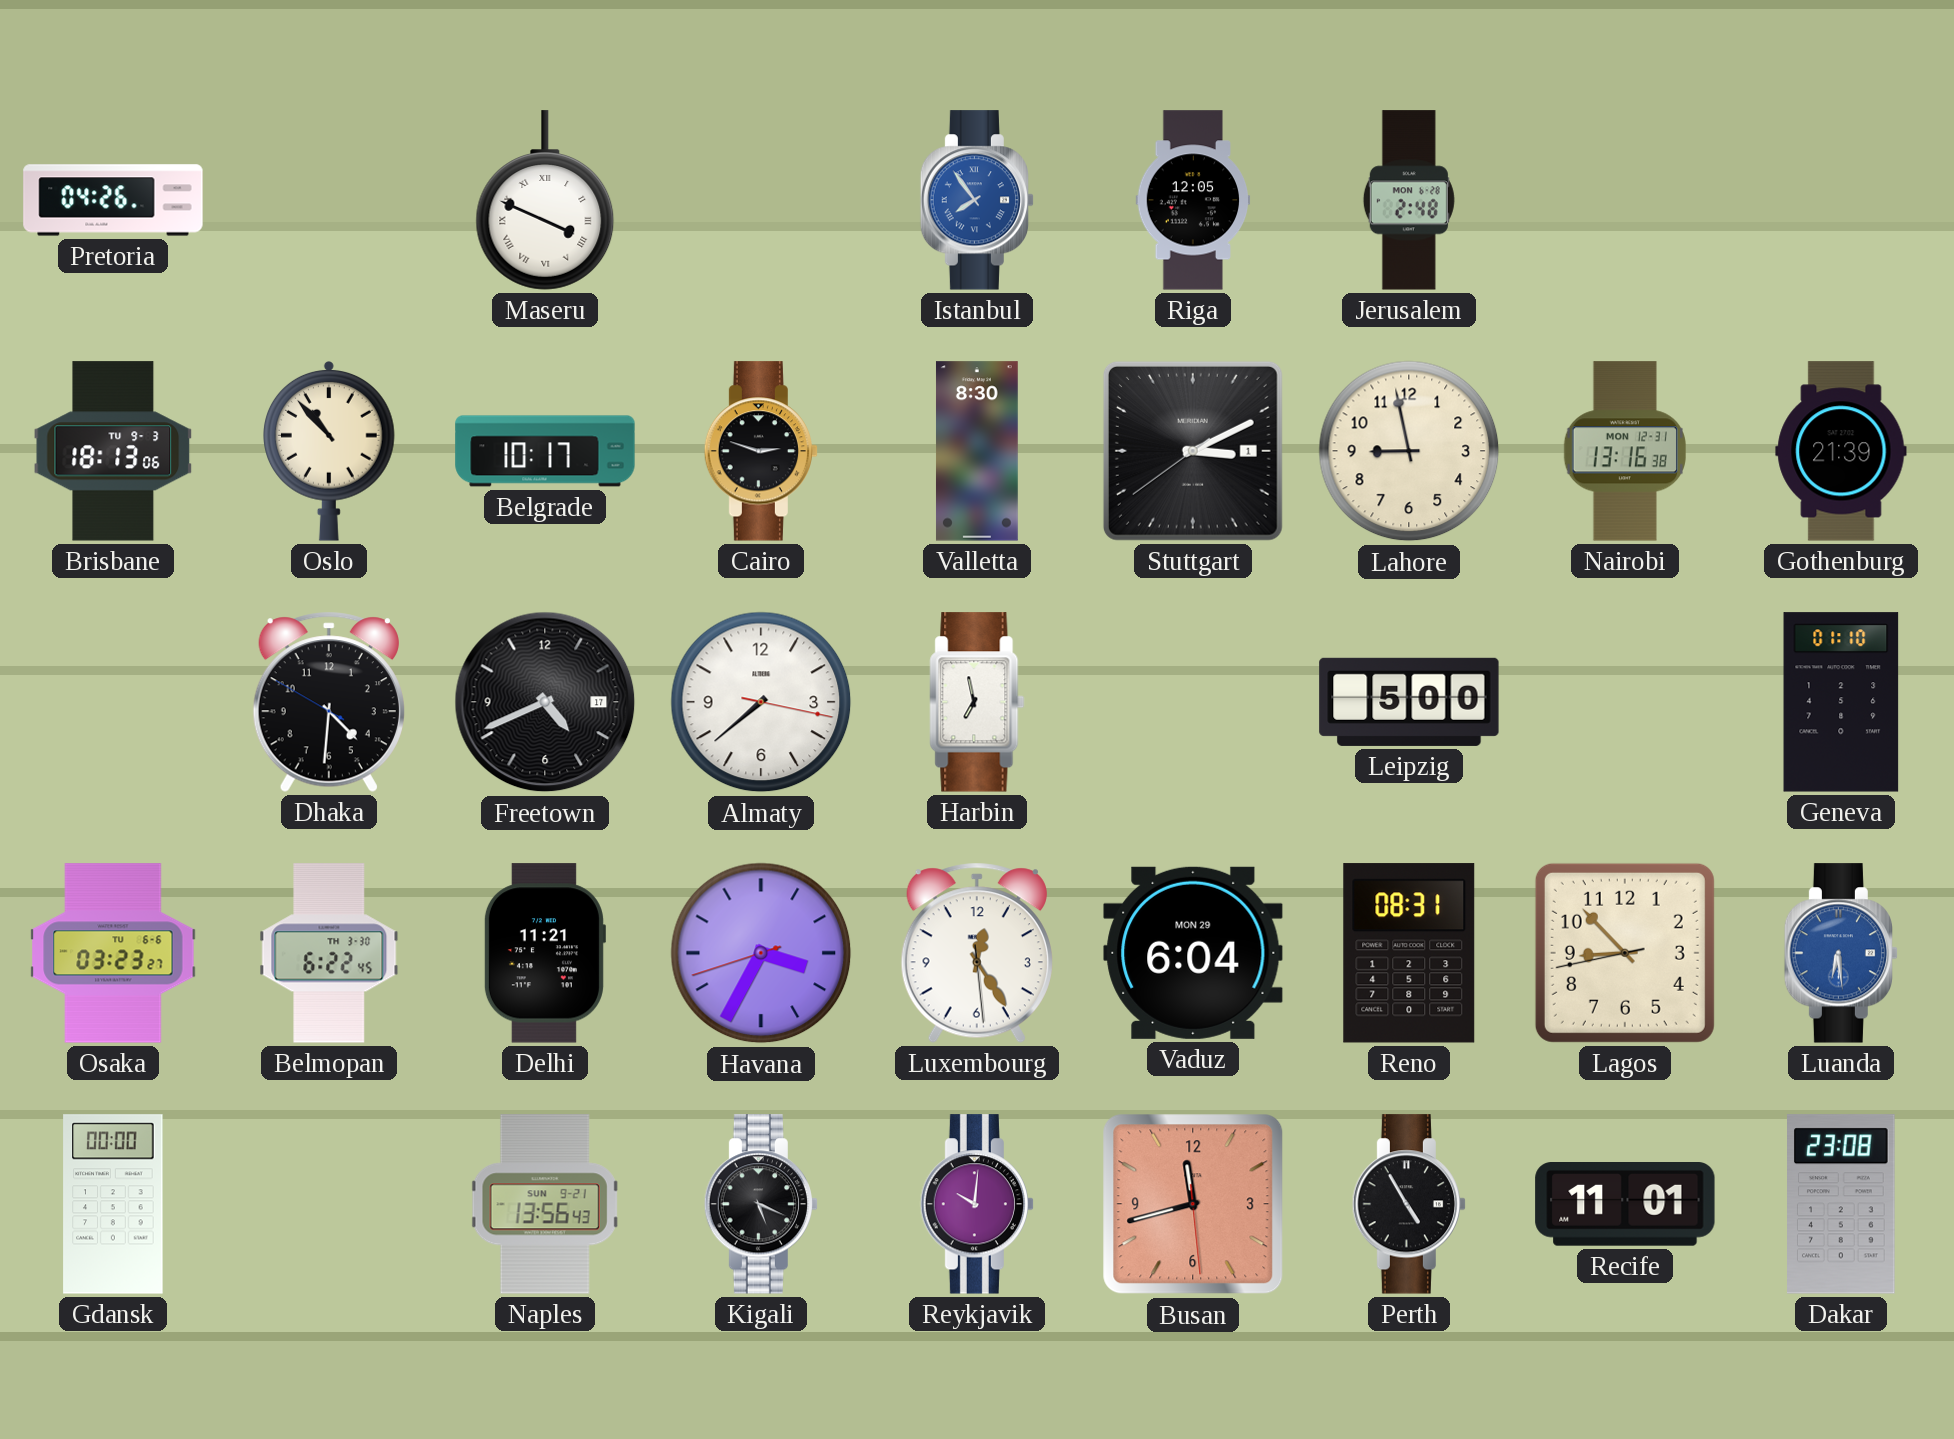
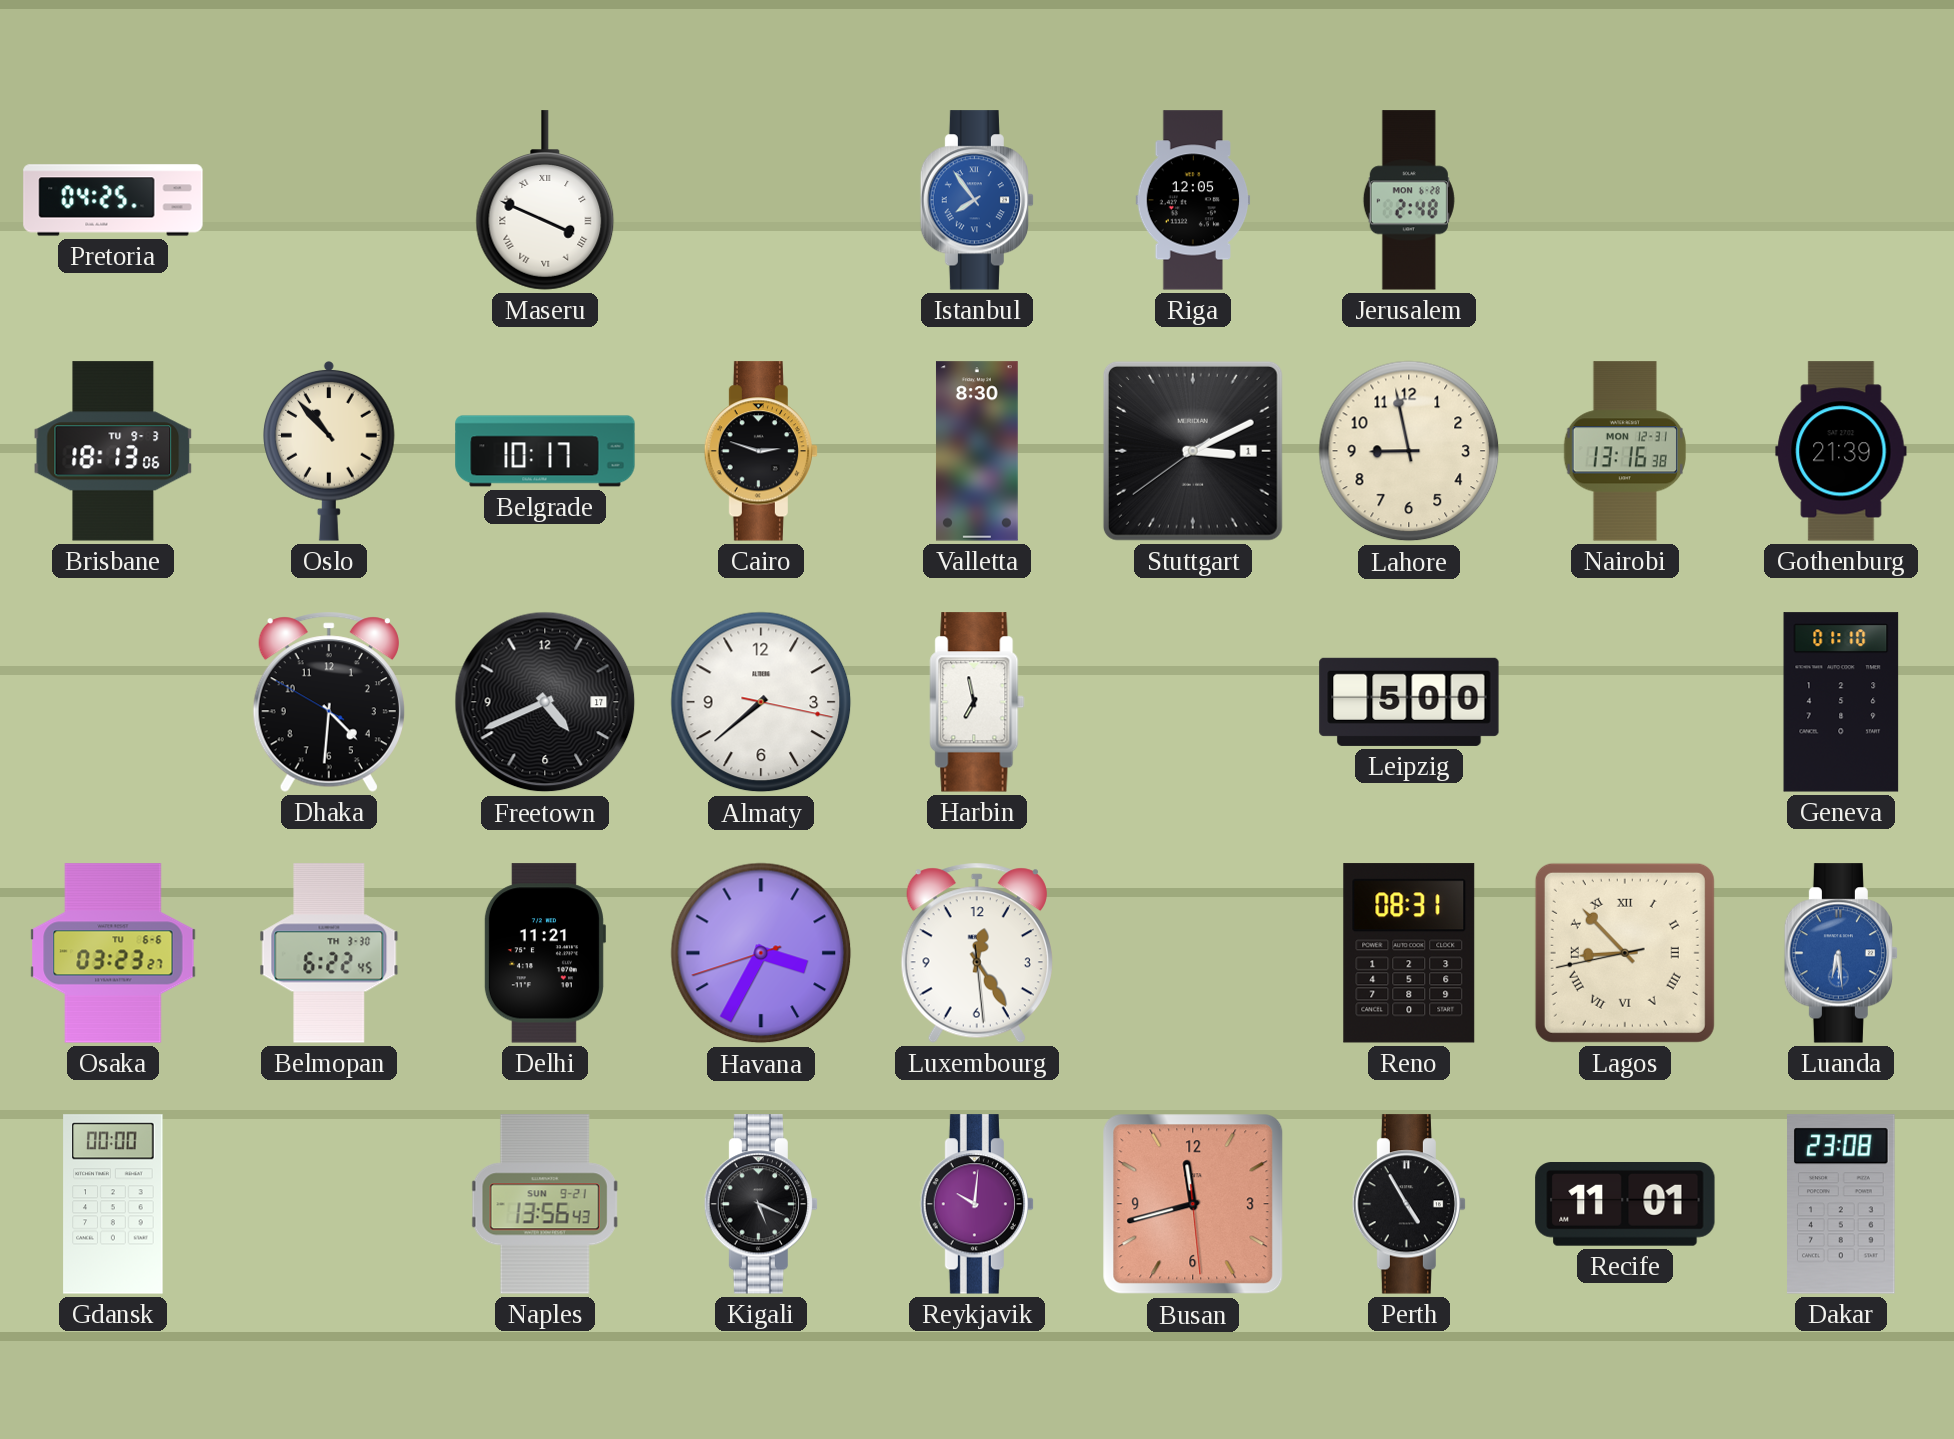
Pretoria: 04:26 -> 04:25
Vaduz: 6:04 -> none
Lagos numerals: Arabic -> Roman
